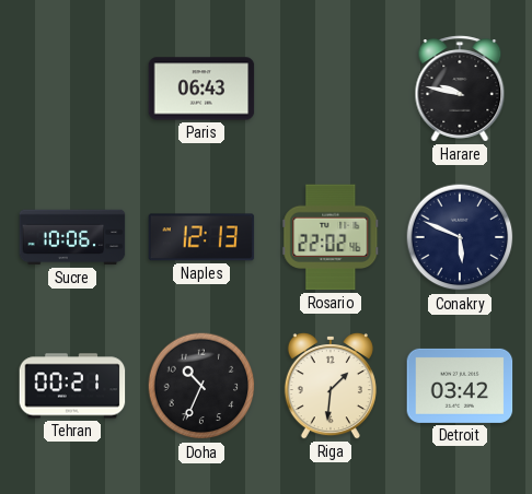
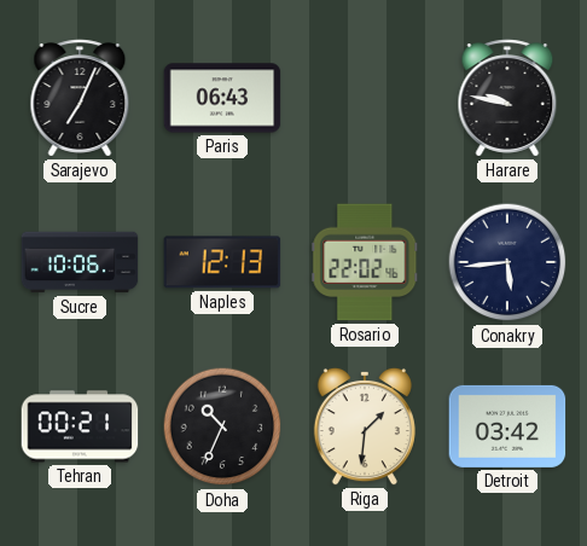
Sarajevo: none -> 7:04
Conakry: 5:49 -> 5:44
